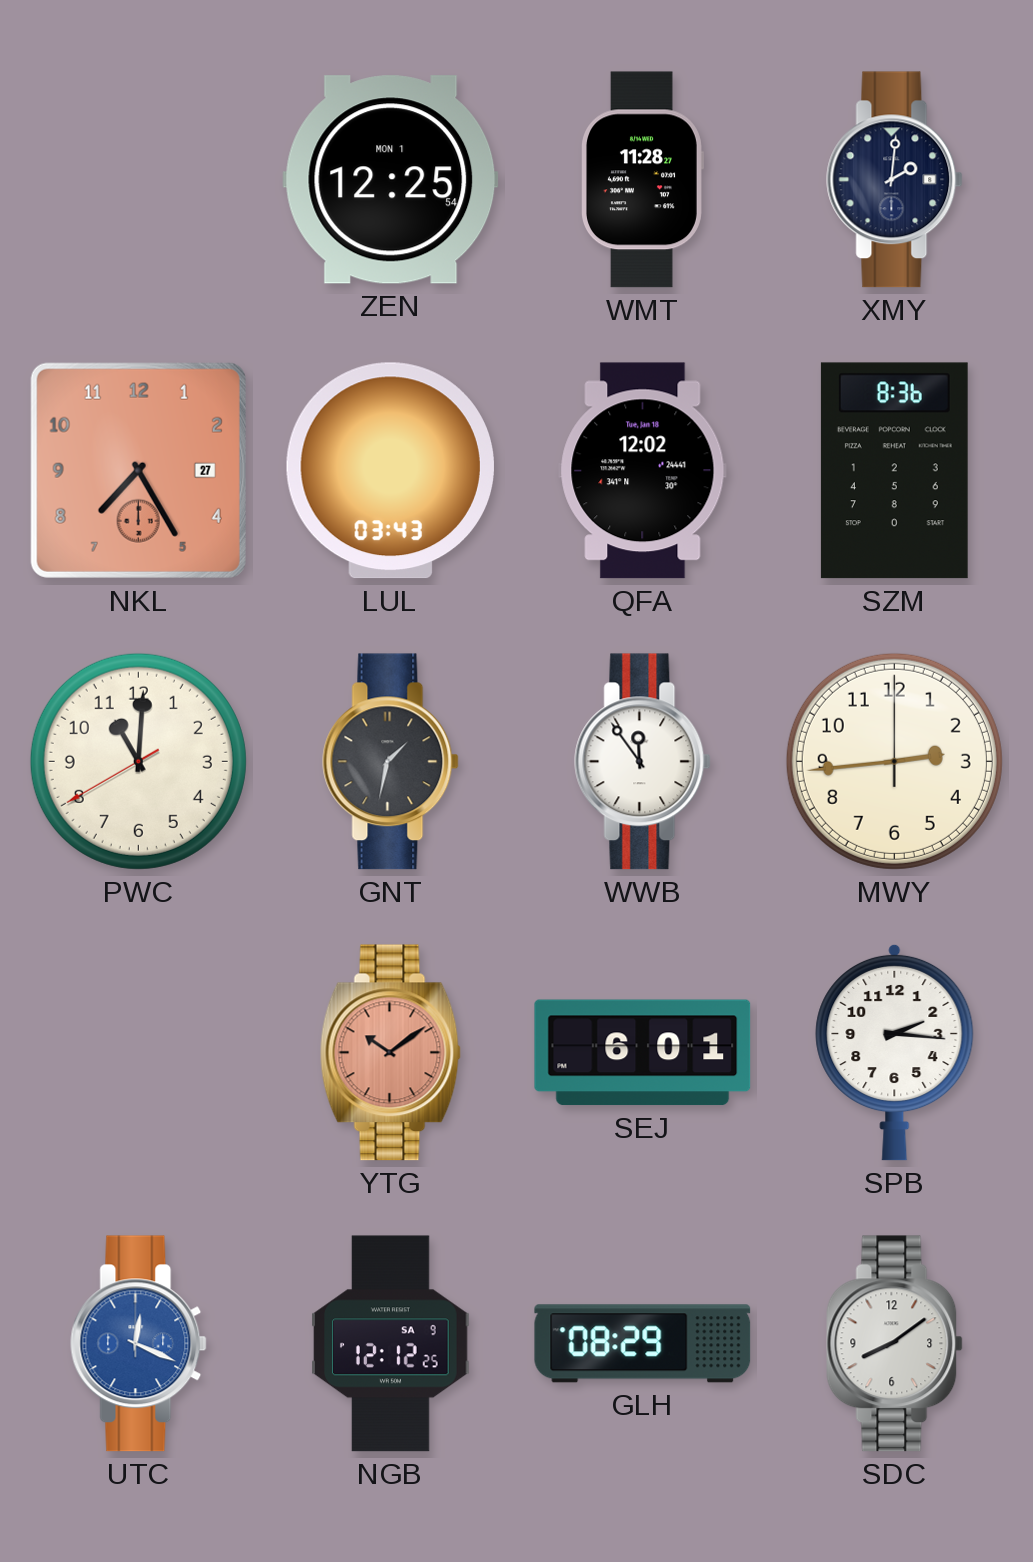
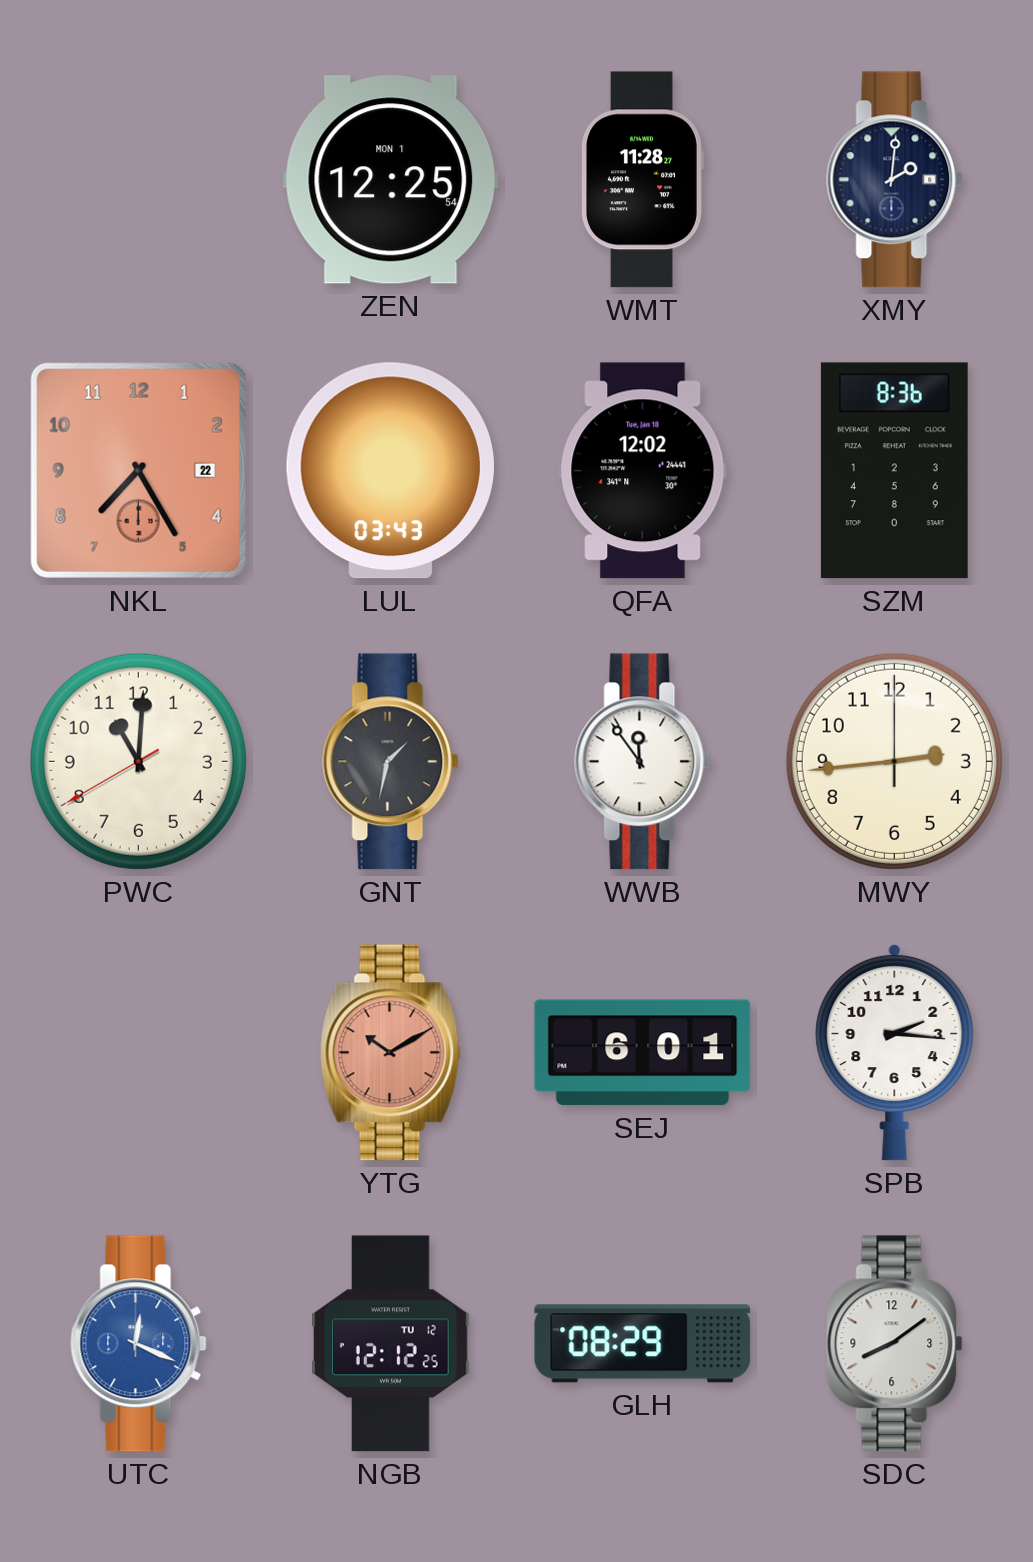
NKL date: 27 -> 22
YTG: 10:09 -> 10:10
NGB date: SA 9 -> TU 12
